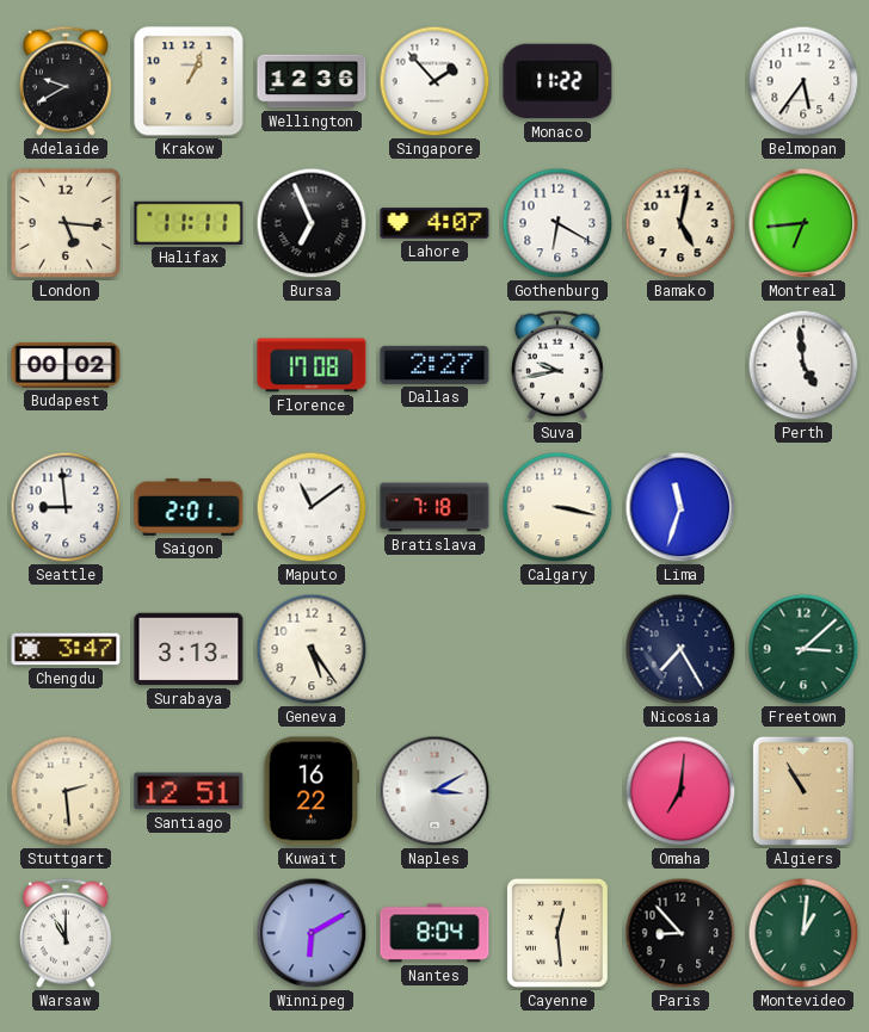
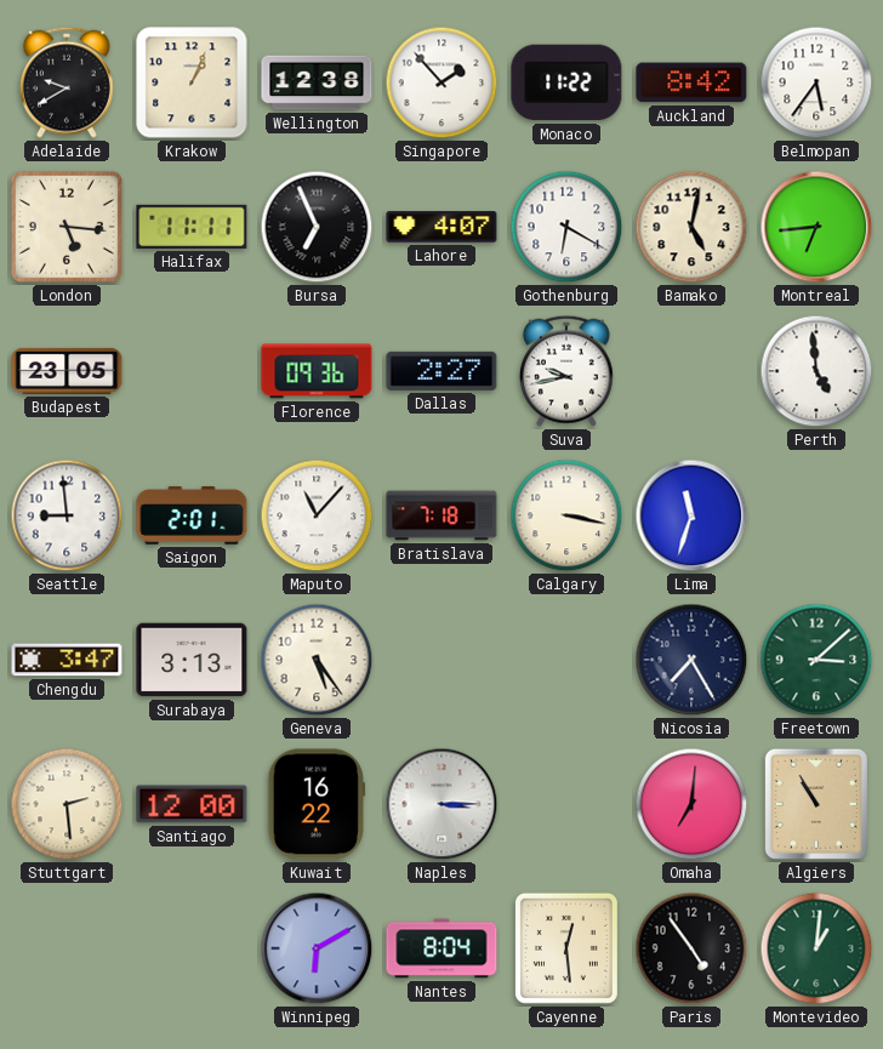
Wellington: 12:36 -> 12:38
Auckland: none -> 8:42
Budapest: 00:02 -> 23:05
Florence: 17:08 -> 09:36
Maputo: 11:09 -> 11:07
Santiago: 12:51 -> 12:00
Naples: 3:10 -> 3:15
Warsaw: 11:00 -> none
Paris: 8:53 -> 4:54
